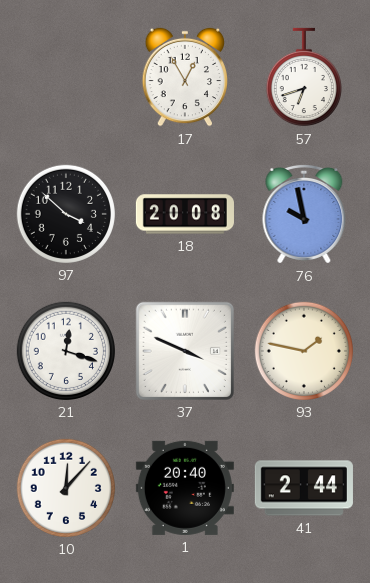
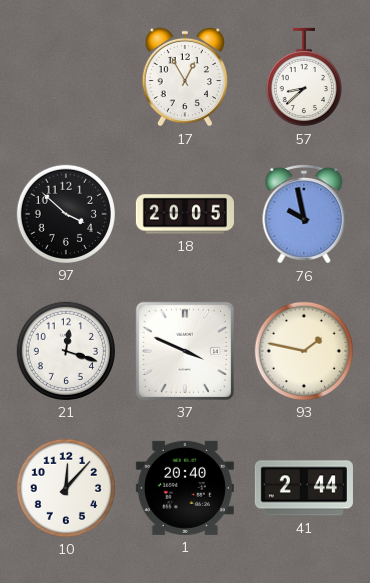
57: 6:42 -> 8:38
18: 20:08 -> 20:05
